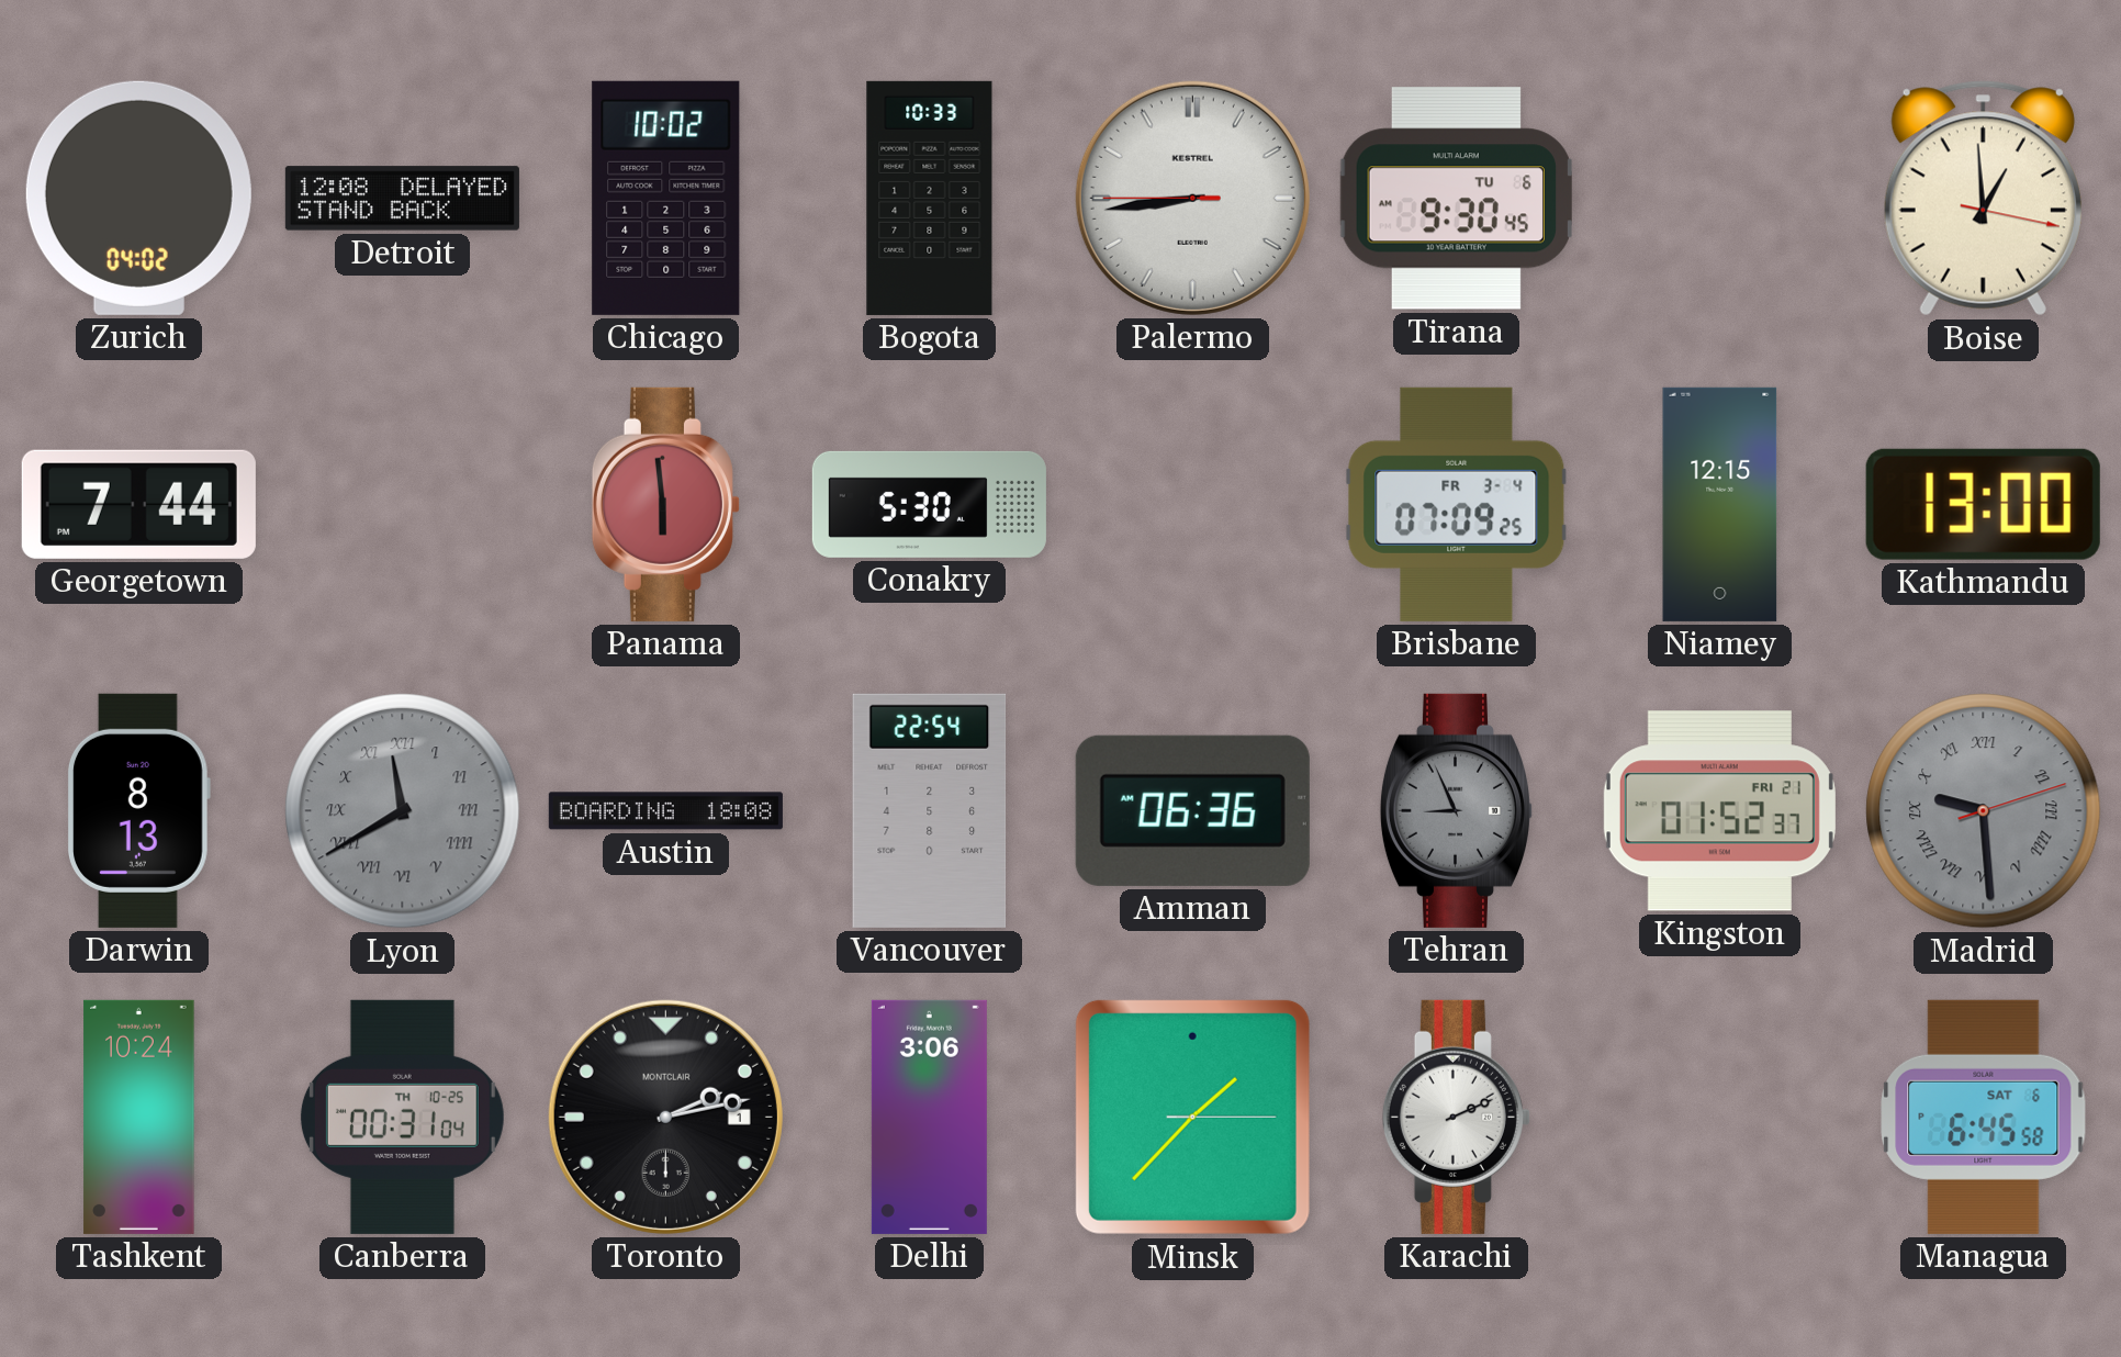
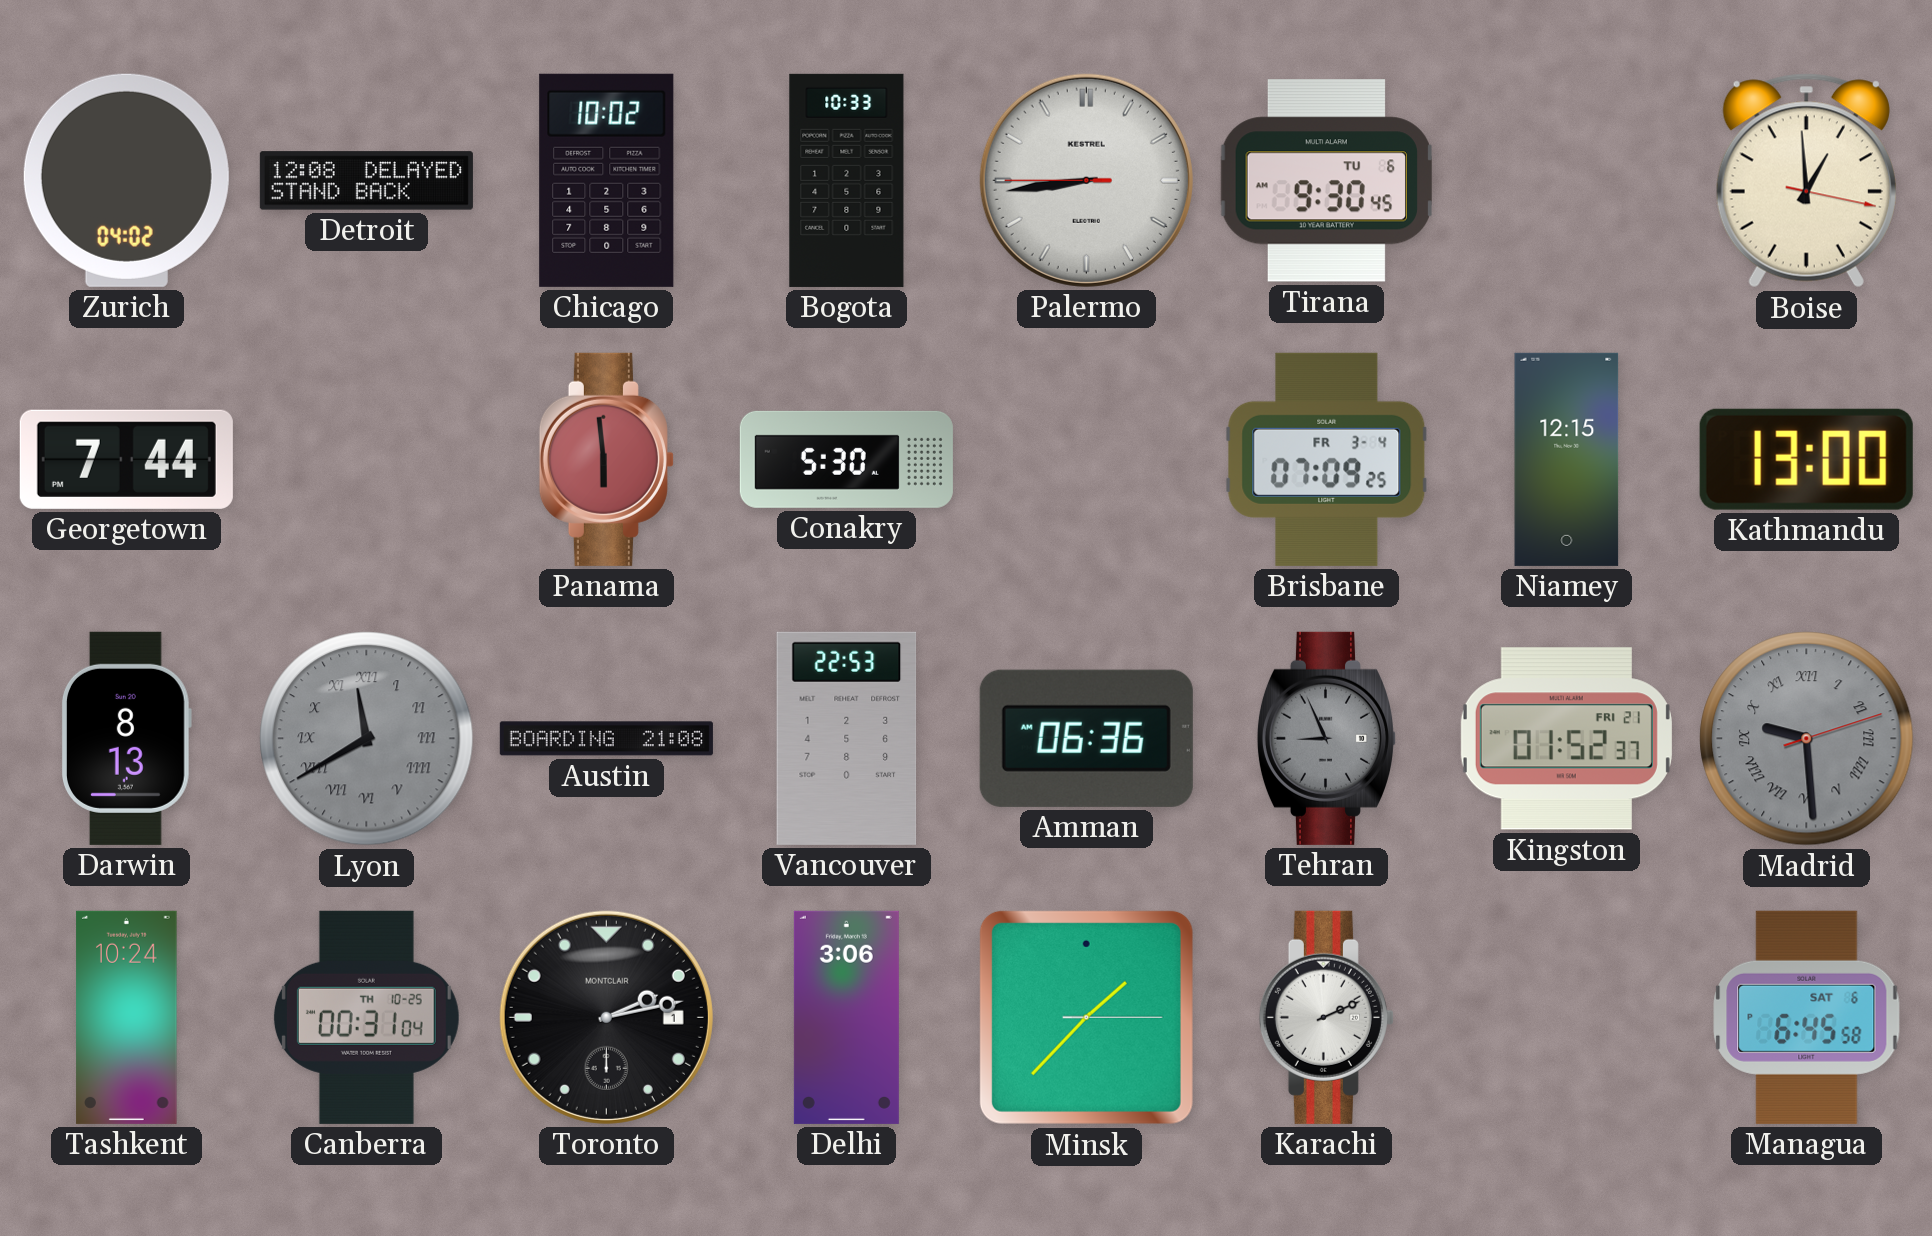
Austin: 18:08 -> 21:08
Vancouver: 22:54 -> 22:53
